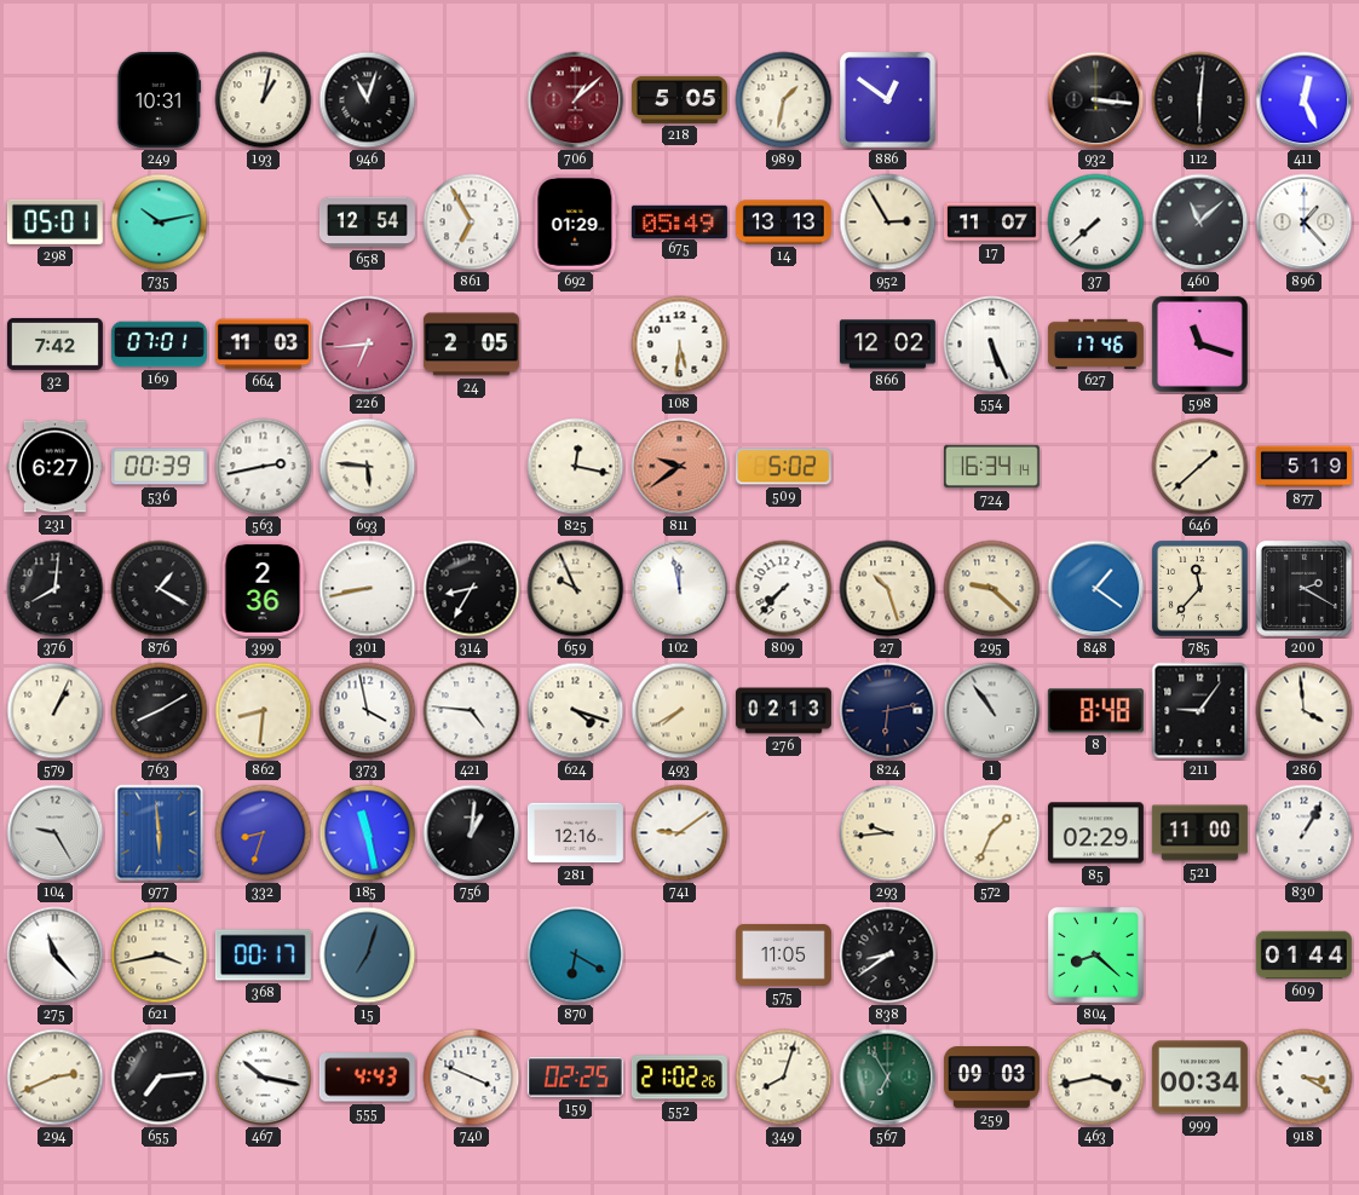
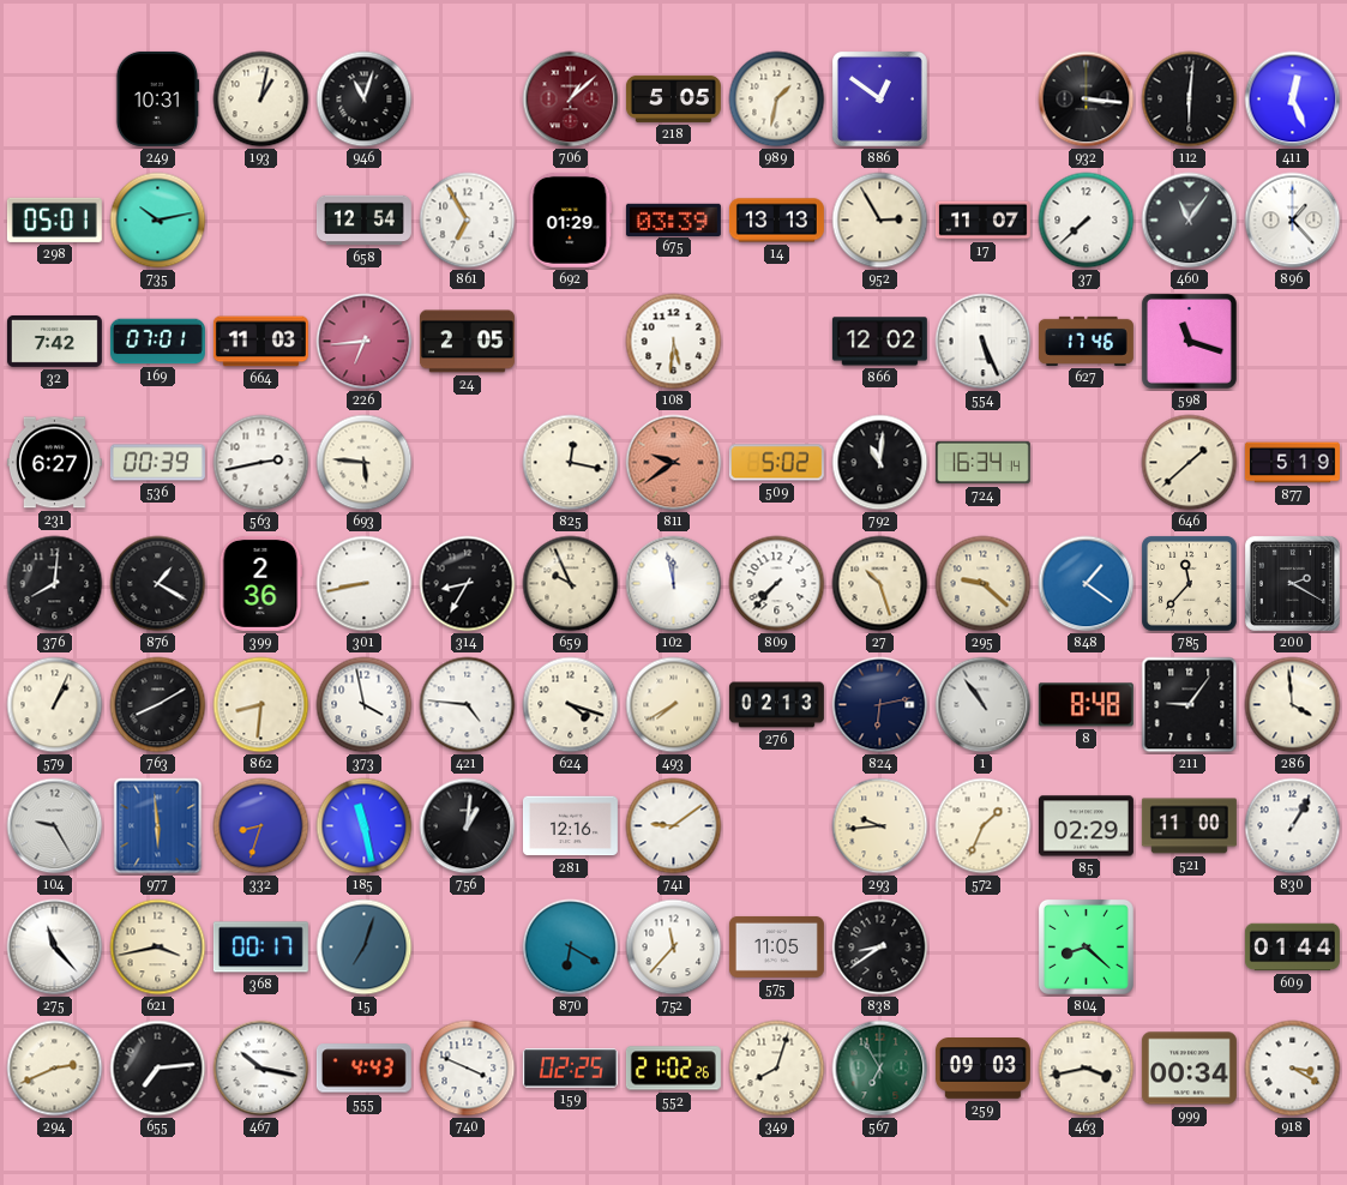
675: 05:49 -> 03:39
460: 11:08 -> 11:06
792: none -> 11:01
752: none -> 11:37
